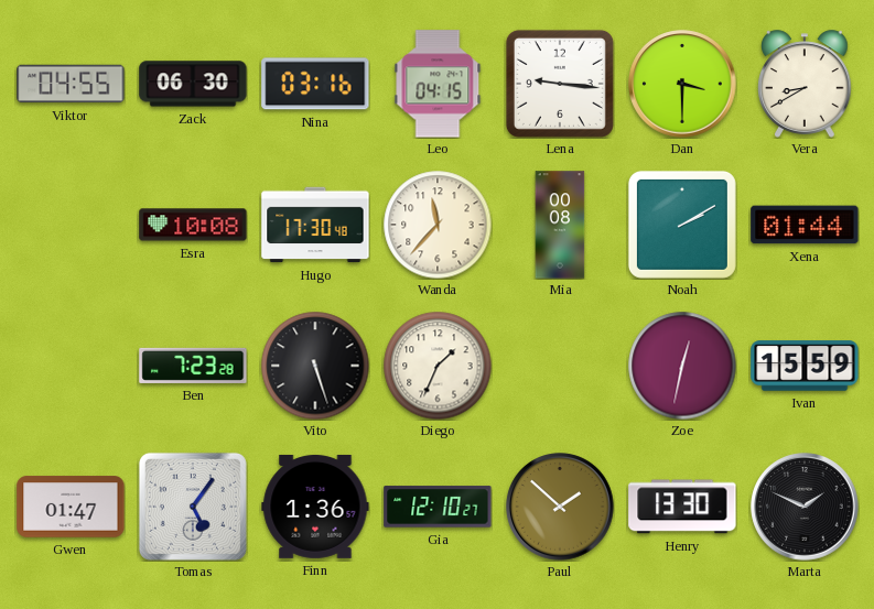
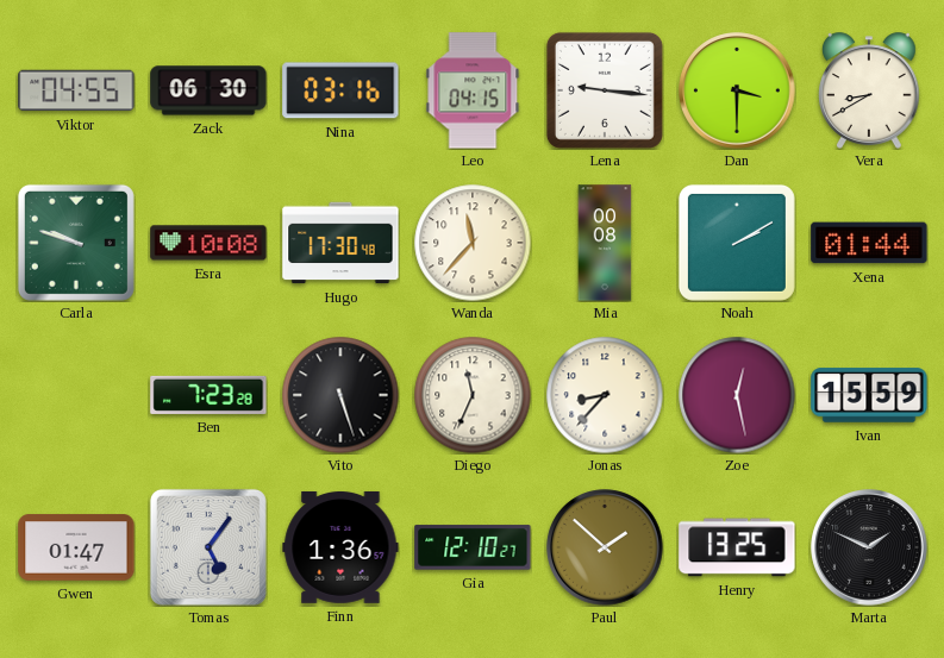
Carla: none -> 9:48
Diego: 1:34 -> 11:34
Jonas: none -> 8:37
Zoe: 12:32 -> 12:28
Henry: 13:30 -> 13:25
